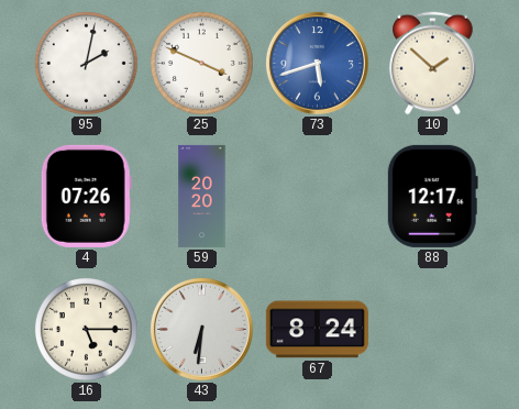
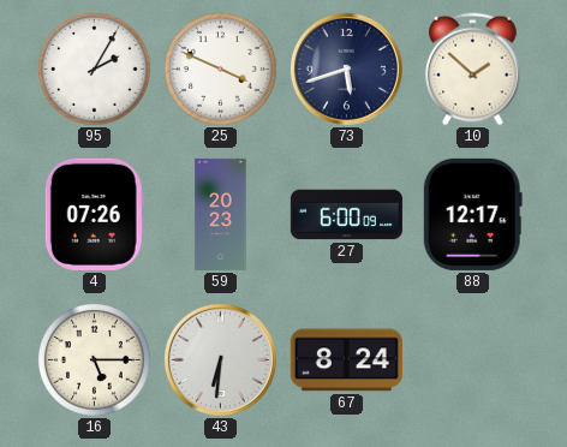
95: 2:02 -> 2:05
73 dial: blue -> navy
59: 20:20 -> 20:23
27: none -> 6:00
